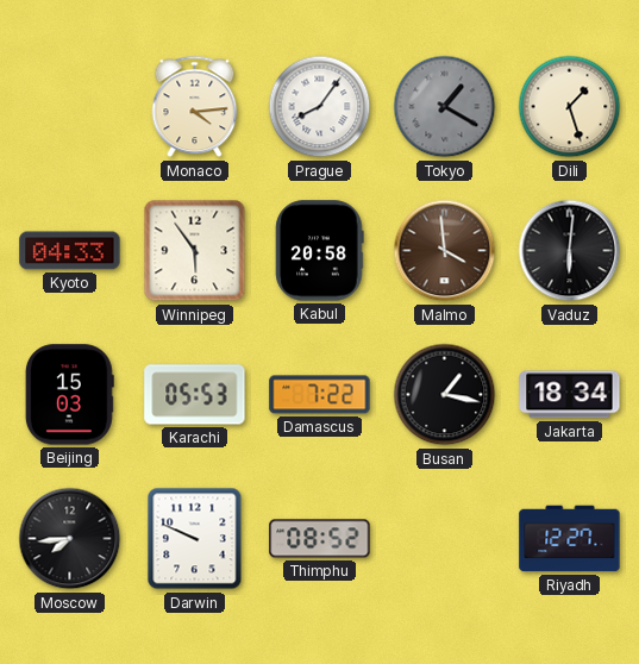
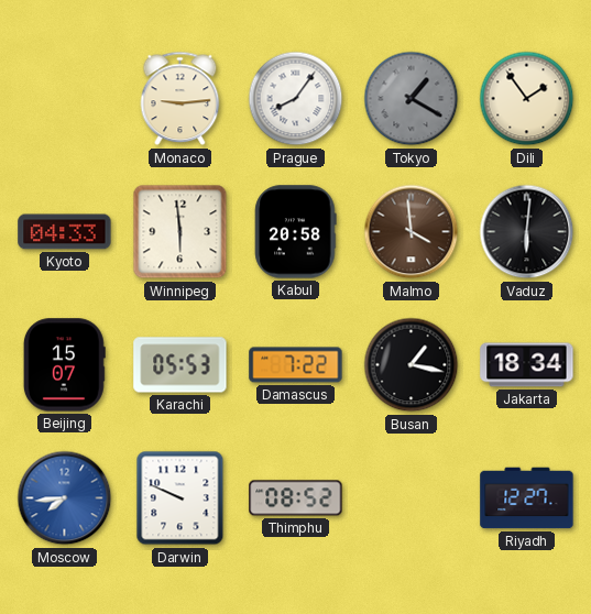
Monaco: 4:14 -> 9:14
Dili: 1:27 -> 1:54
Winnipeg: 5:54 -> 5:59
Beijing: 15:03 -> 15:07
Moscow dial: black -> blue
